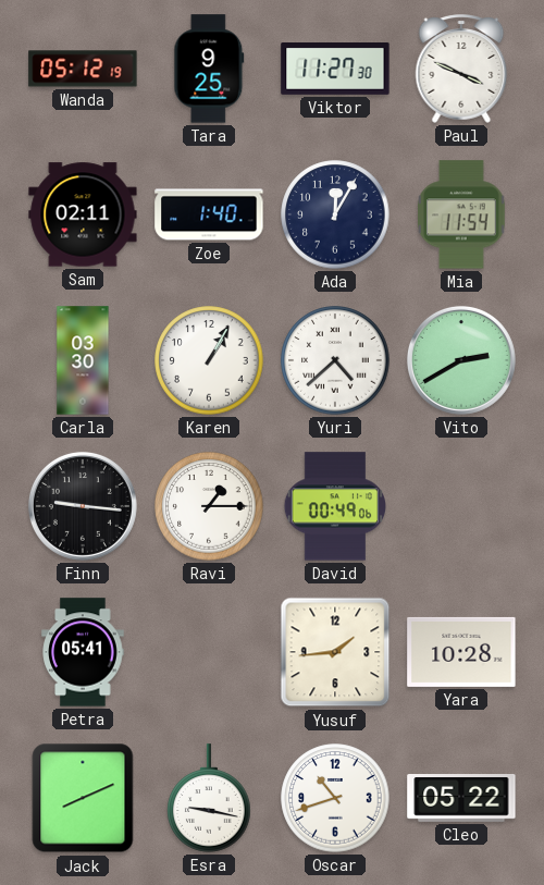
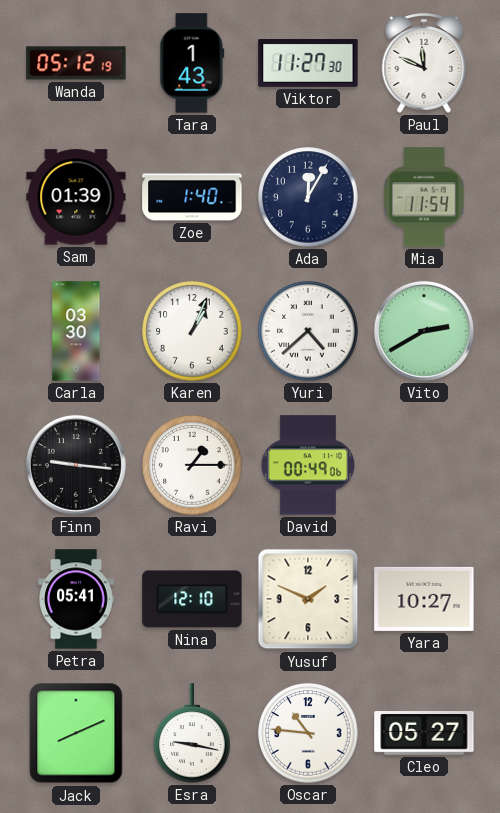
Tara: 9:25 -> 1:43
Paul: 3:49 -> 11:49
Sam: 02:11 -> 01:39
Karen: 1:05 -> 1:04
Nina: none -> 12:10
Yusuf: 1:44 -> 1:49
Yara: 10:28 -> 10:27
Oscar: 10:42 -> 10:46
Cleo: 05:22 -> 05:27
